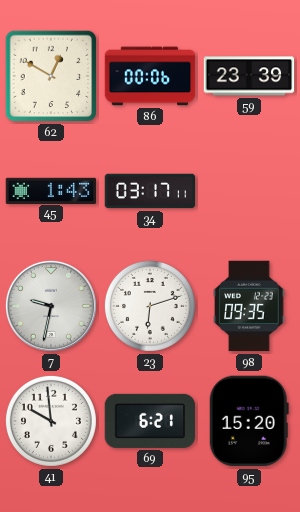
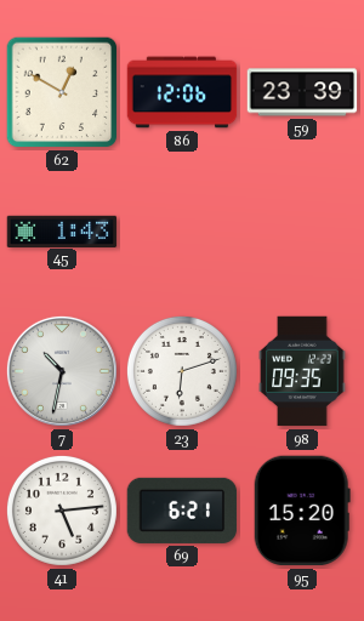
86: 00:06 -> 12:06
34: 03:17 -> none
7: 9:32 -> 10:32
41: 9:59 -> 5:14
